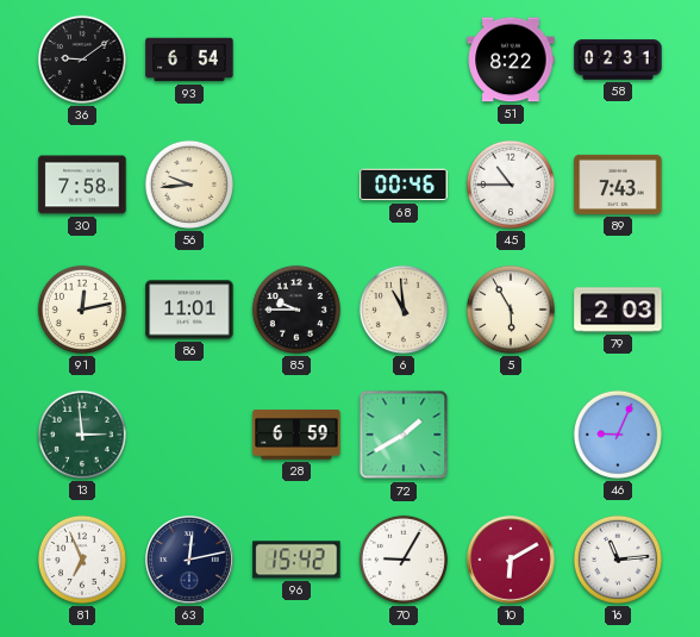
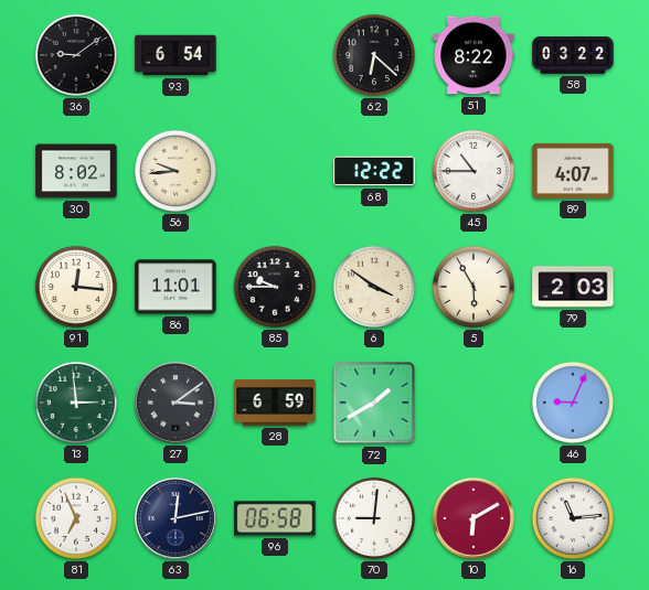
62: none -> 6:22
58: 02:31 -> 03:22
30: 7:58 -> 8:02
68: 00:46 -> 12:22
89: 7:43 -> 4:07
91: 12:13 -> 12:16
6: 10:59 -> 3:51
27: none -> 3:09
96: 15:42 -> 06:58
70: 9:05 -> 9:01
